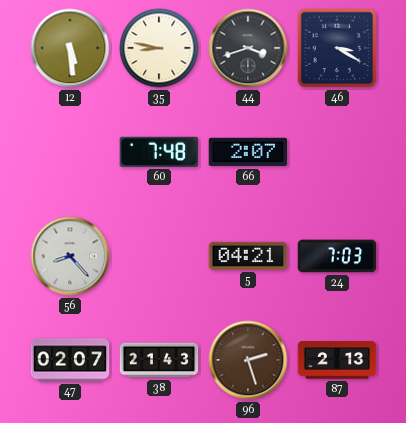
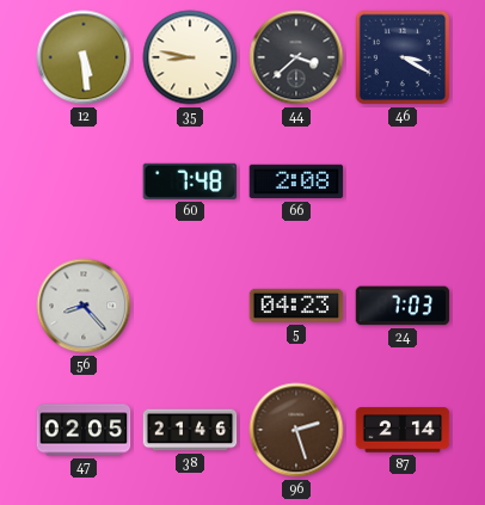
44: 3:42 -> 3:38
66: 2:07 -> 2:08
5: 04:21 -> 04:23
47: 02:07 -> 02:05
38: 21:43 -> 21:46
87: 2:13 -> 2:14
